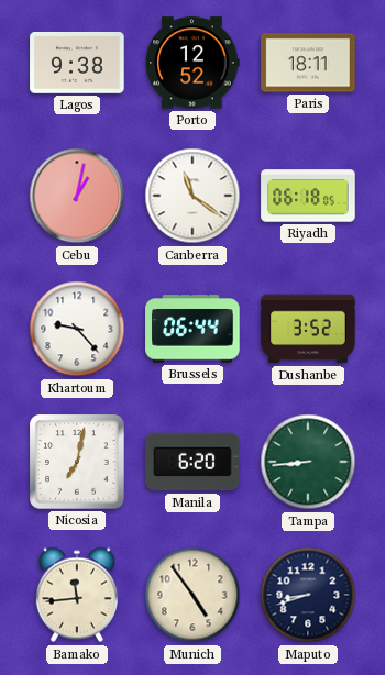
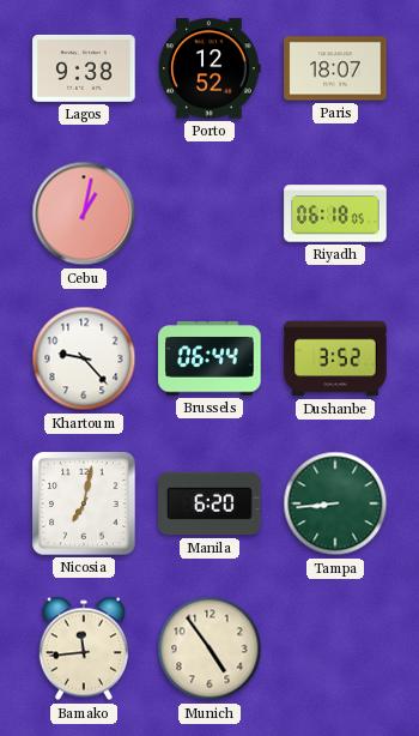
Paris: 18:11 -> 18:07
Canberra: 11:21 -> none
Maputo: 8:42 -> none
